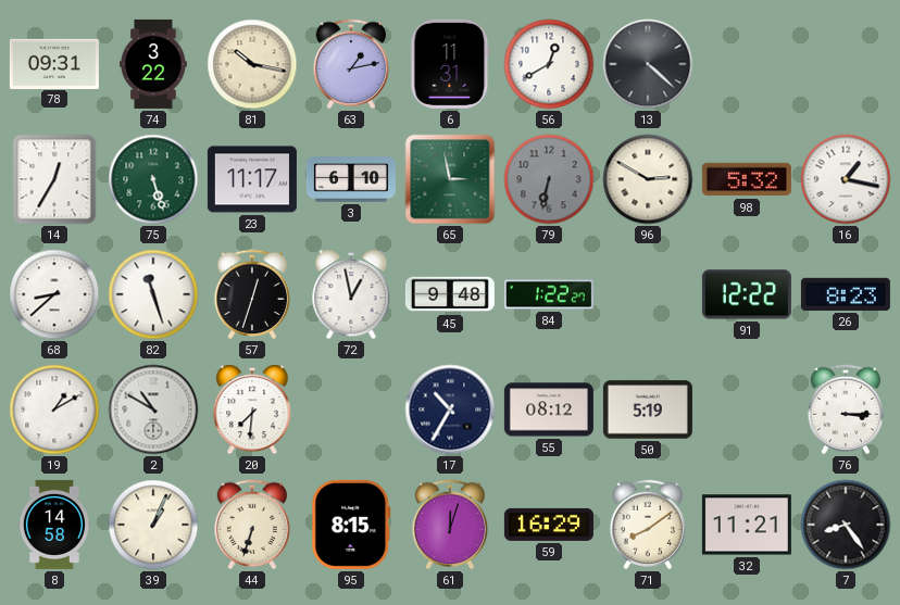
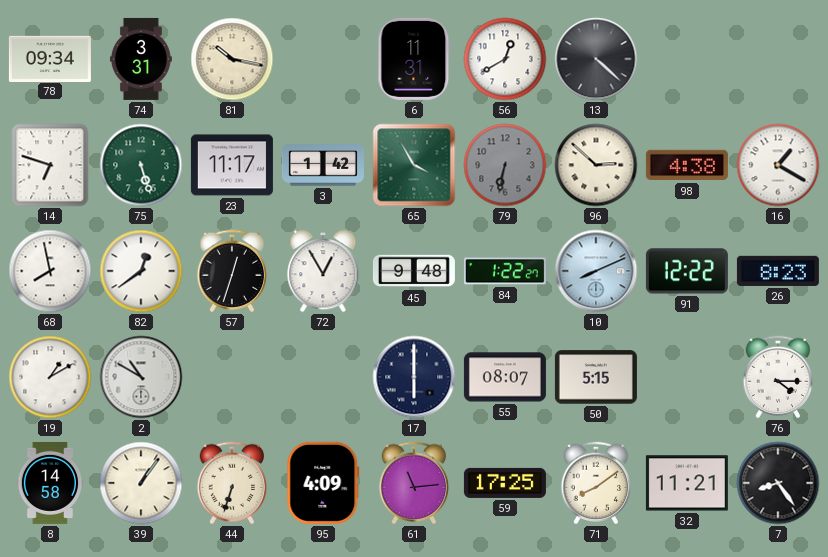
78: 09:31 -> 09:34
74: 3:22 -> 3:31
63: 1:13 -> none
14: 12:35 -> 6:48
3: 6:10 -> 1:42
65: 2:58 -> 3:55
96: 2:50 -> 2:52
98: 5:32 -> 4:38
16: 1:17 -> 1:20
68: 8:38 -> 7:58
82: 11:27 -> 12:39
72: 12:58 -> 12:55
10: none -> 8:11
20: 7:31 -> none
17: 10:35 -> 6:00
55: 08:12 -> 08:07
50: 5:19 -> 5:15
76: 3:15 -> 4:15
39: 1:04 -> 1:06
95: 8:15 -> 4:09
61: 12:03 -> 11:14
59: 16:29 -> 17:25
